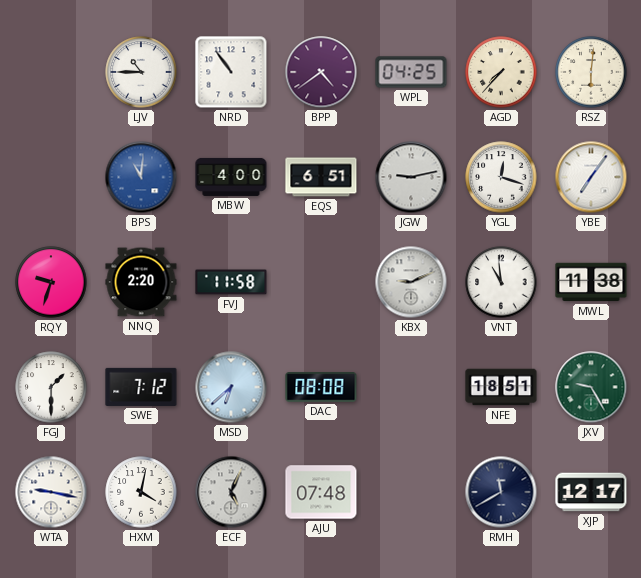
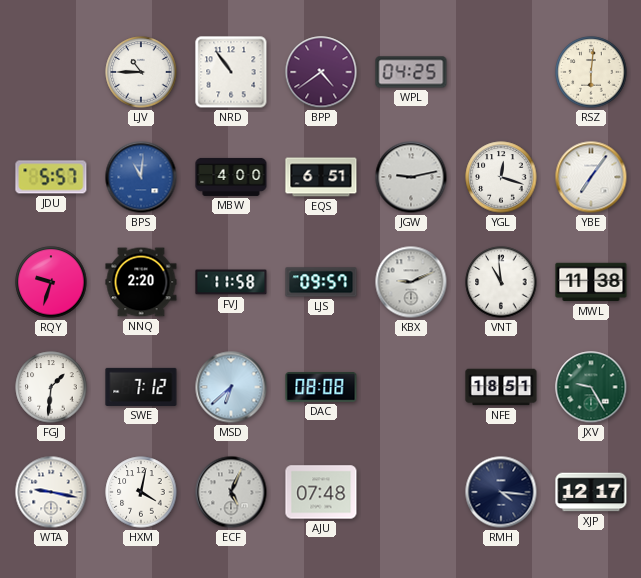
AGD: 7:37 -> none
JDU: none -> 5:57
LJS: none -> 09:57
FGJ: 1:30 -> 1:31
RMH: 11:40 -> 4:16
